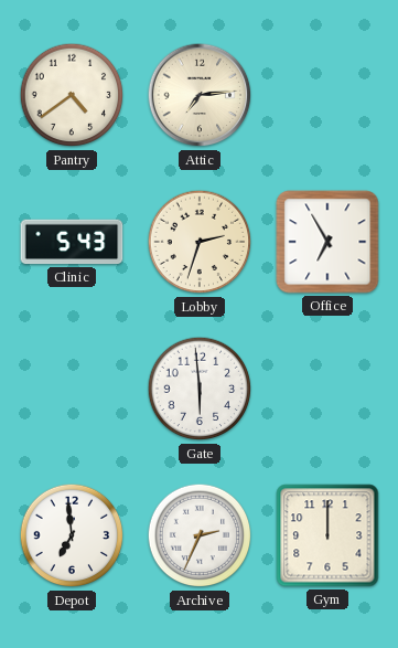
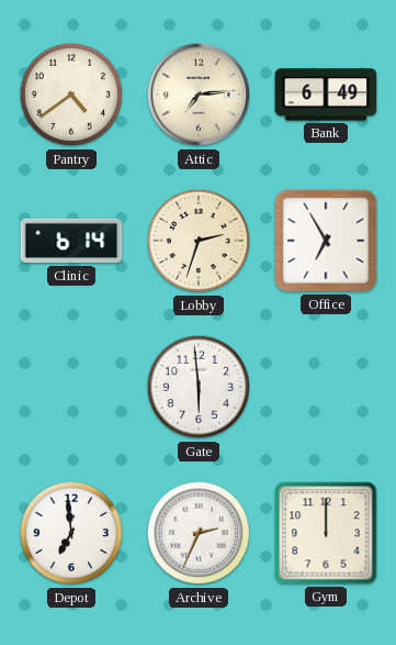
Bank: none -> 6:49
Clinic: 5:43 -> 6:14
